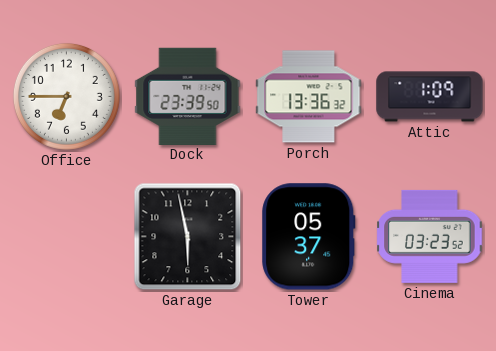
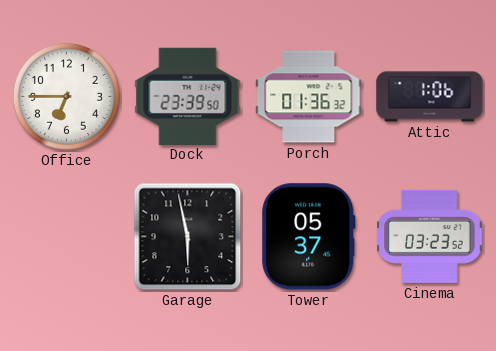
Porch: 13:36 -> 01:36
Attic: 1:09 -> 1:06
